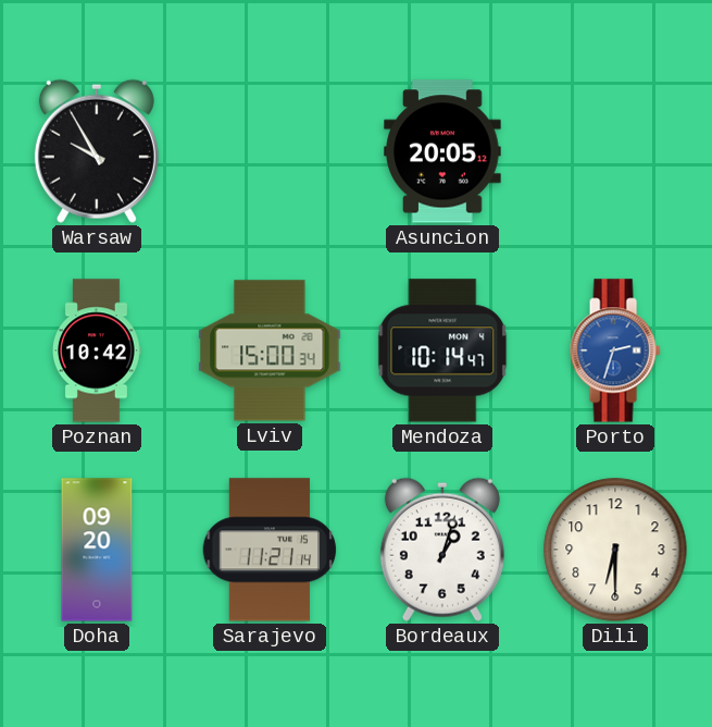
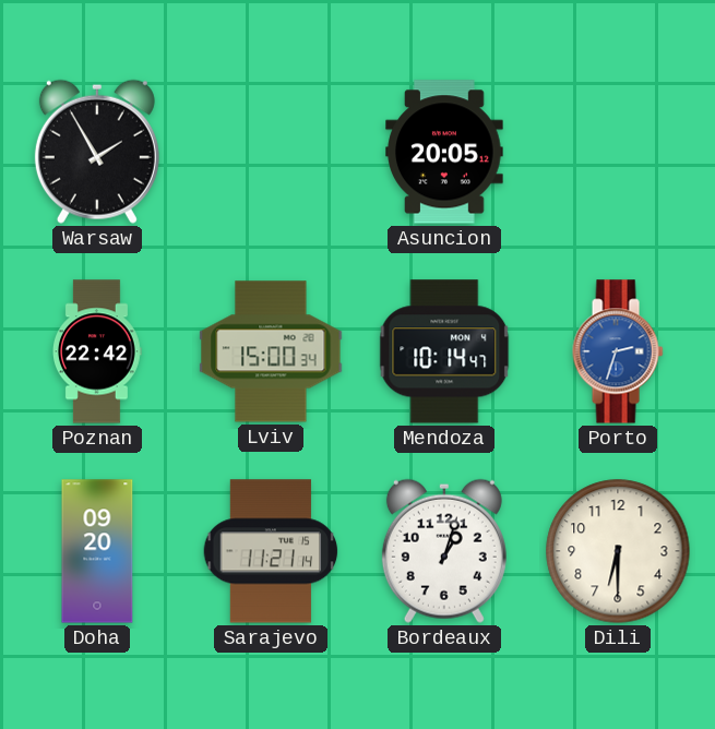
Warsaw: 9:55 -> 1:55
Poznan: 10:42 -> 22:42
